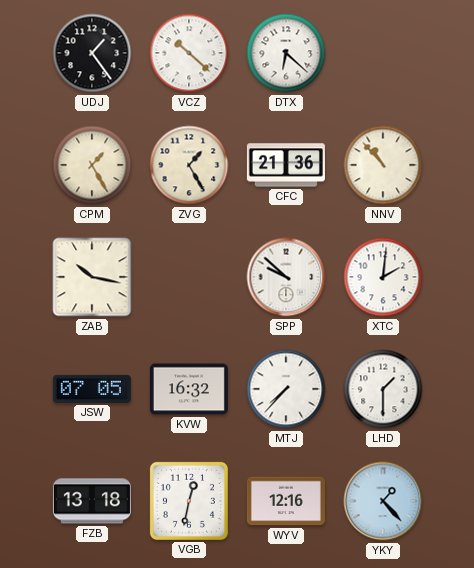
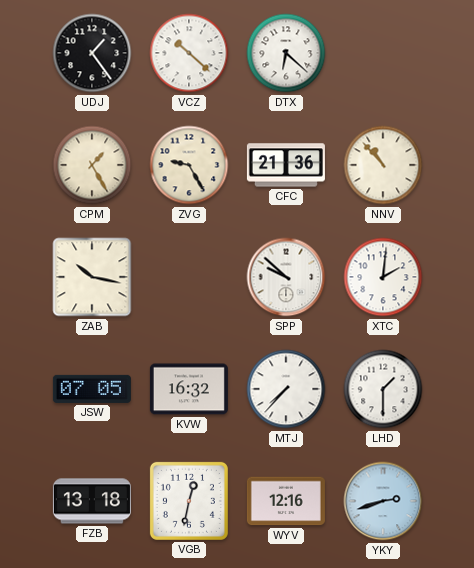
ZVG: 1:25 -> 9:25
YKY: 1:23 -> 2:42
